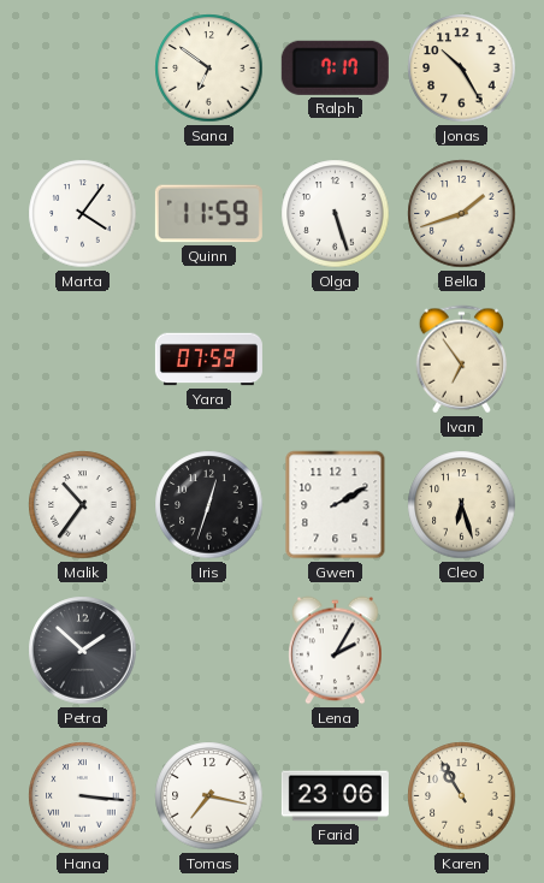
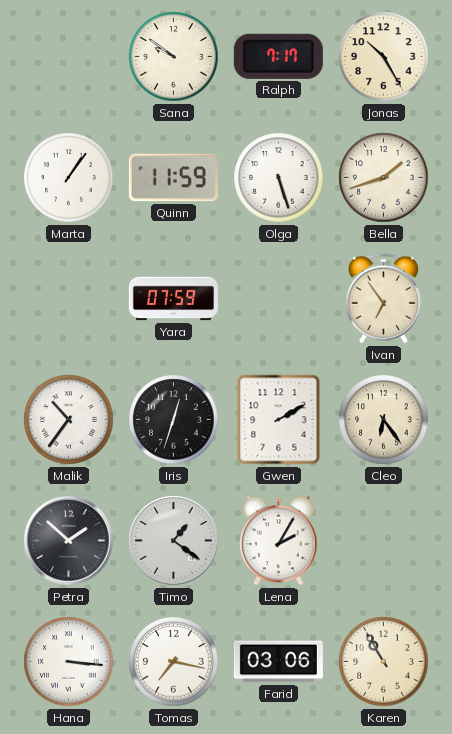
Sana: 6:51 -> 9:51
Marta: 4:06 -> 1:06
Cleo: 6:27 -> 6:24
Timo: none -> 1:21
Farid: 23:06 -> 03:06
